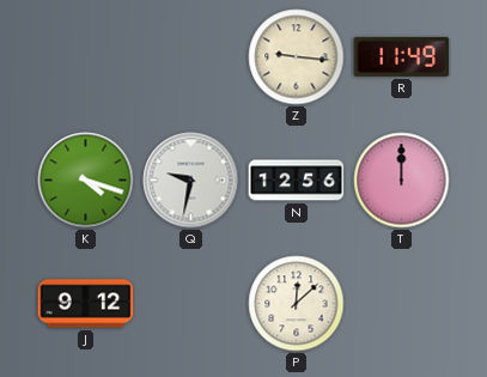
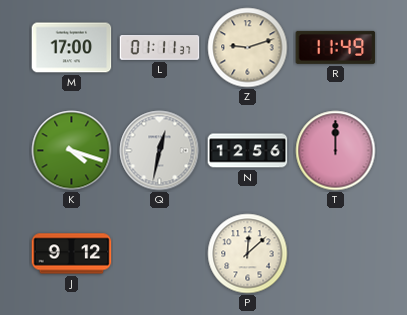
M: none -> 17:00
L: none -> 01:11
Z: 9:16 -> 9:12
Q: 9:32 -> 12:32
